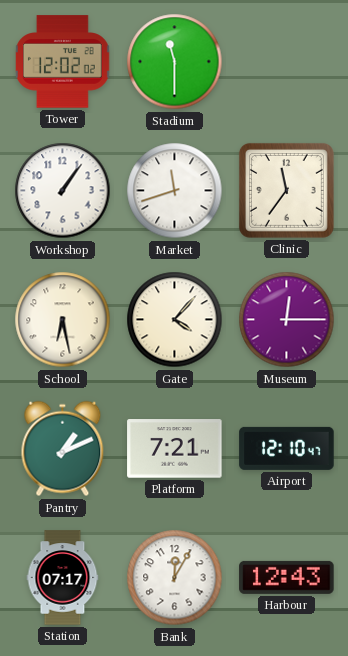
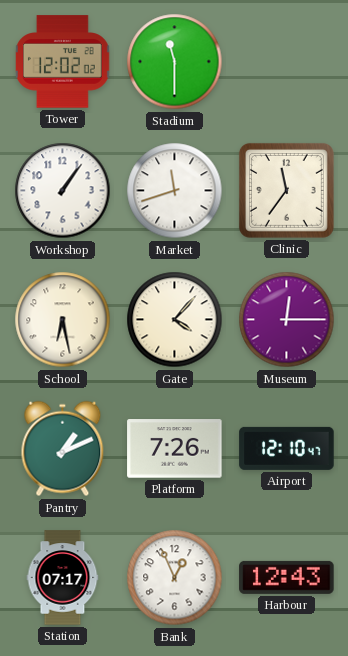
Platform: 7:21 -> 7:26
Bank: 12:05 -> 12:56
